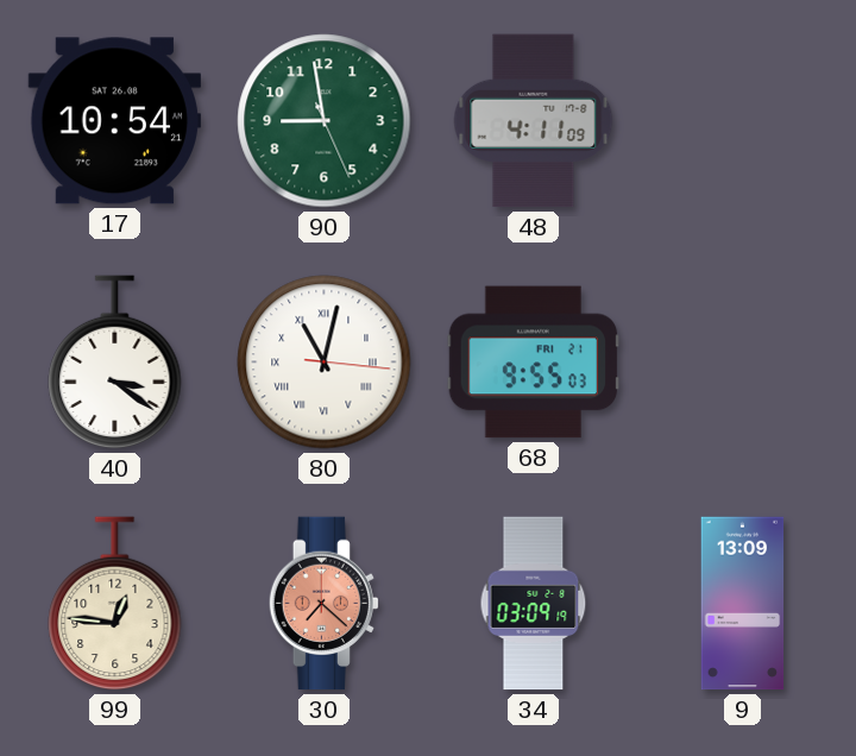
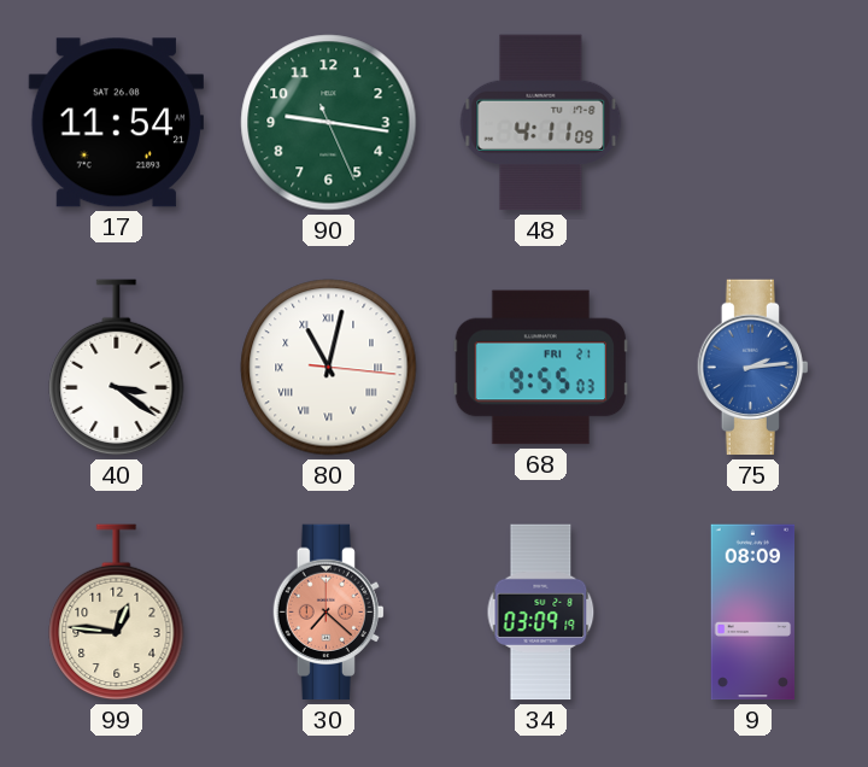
17: 10:54 -> 11:54
90: 8:58 -> 9:16
75: none -> 2:14
9: 13:09 -> 08:09
